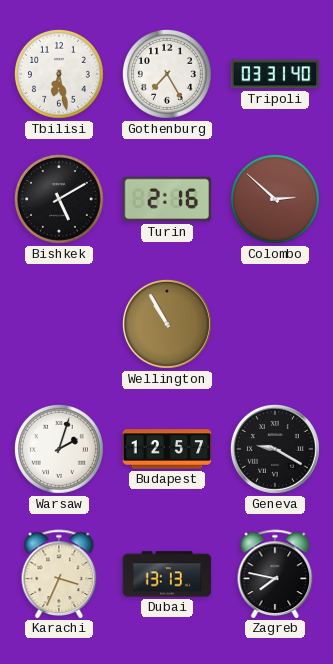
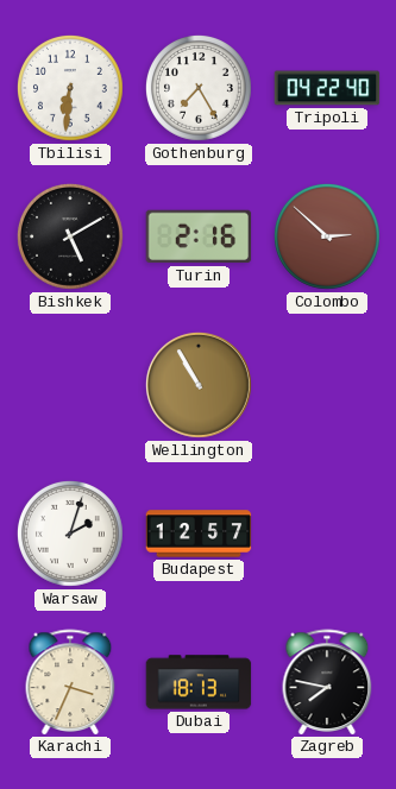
Tbilisi: 6:28 -> 6:31
Tripoli: 03:31 -> 04:22
Geneva: 9:20 -> none
Dubai: 13:13 -> 18:13
